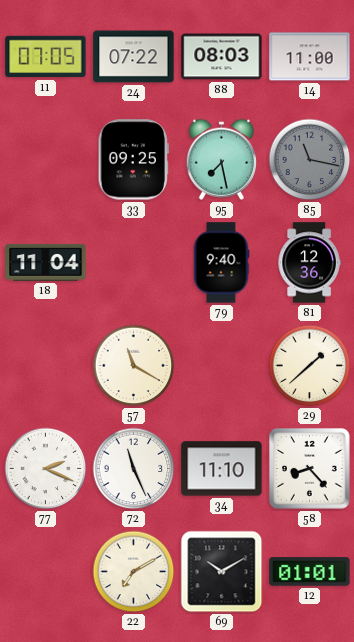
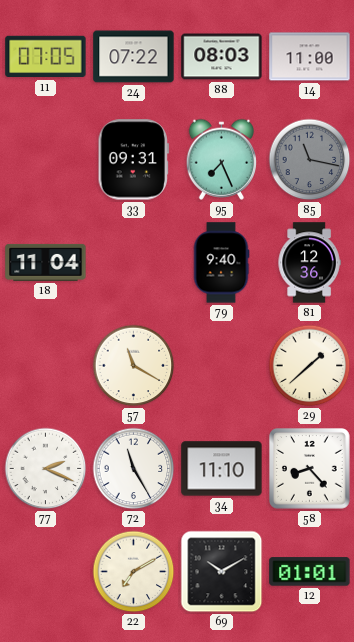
33: 09:25 -> 09:31
95: 7:28 -> 7:26
72: 11:26 -> 11:25
